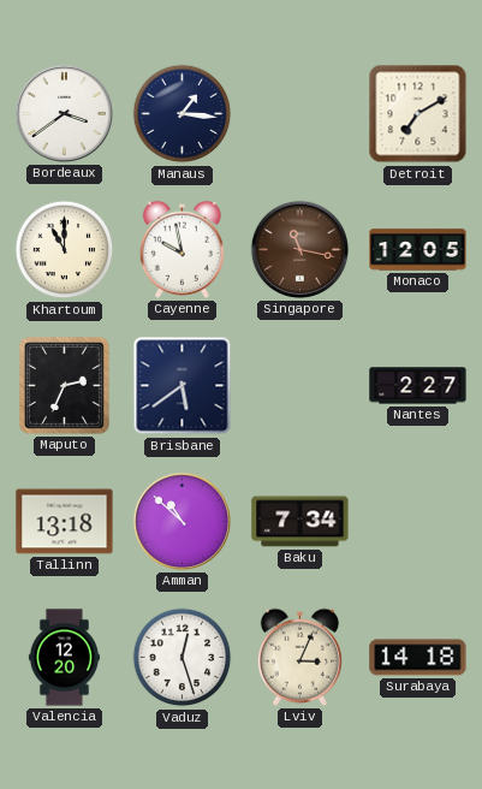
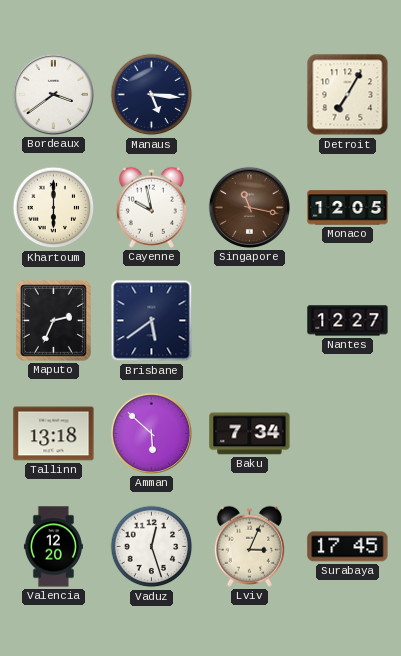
Manaus: 1:16 -> 5:16
Detroit: 7:10 -> 7:05
Khartoum: 11:00 -> 6:00
Nantes: 2:27 -> 12:27
Amman: 10:52 -> 5:52
Surabaya: 14:18 -> 17:45
